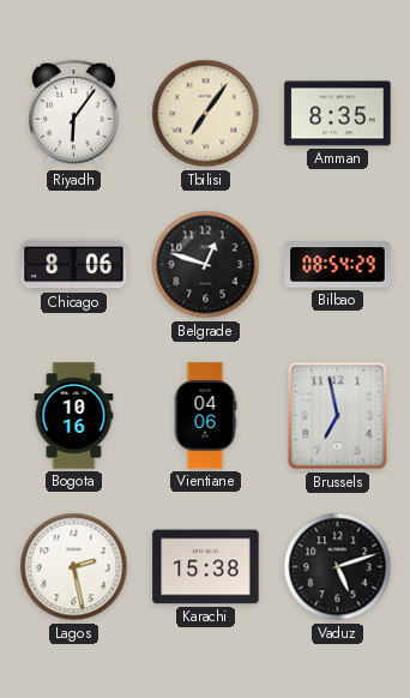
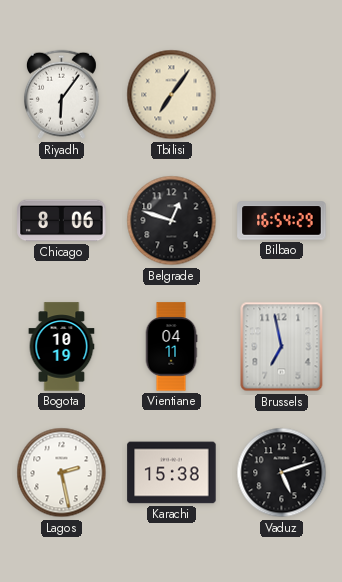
Amman: 8:35 -> none
Bilbao: 08:54 -> 16:54
Bogota: 10:16 -> 10:19
Vientiane: 04:06 -> 04:11
